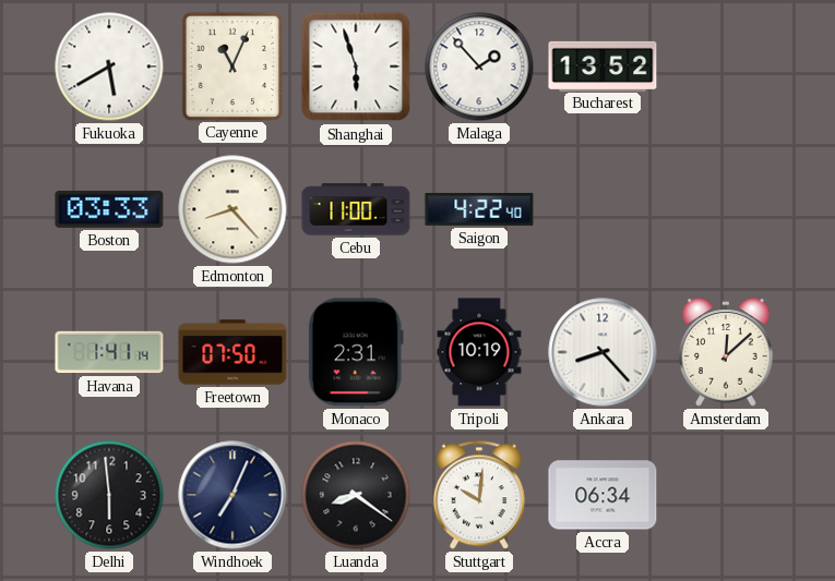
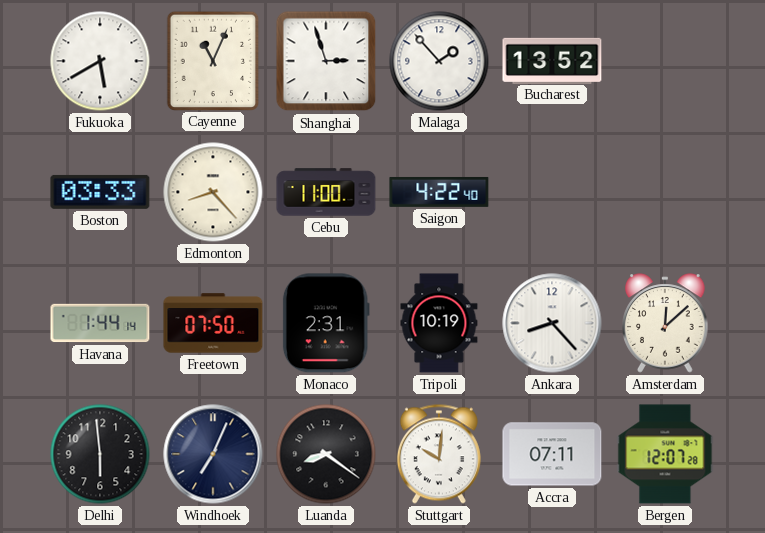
Shanghai: 5:57 -> 2:57
Havana: 1:41 -> 1:44
Accra: 06:34 -> 07:11
Bergen: none -> 12:07
